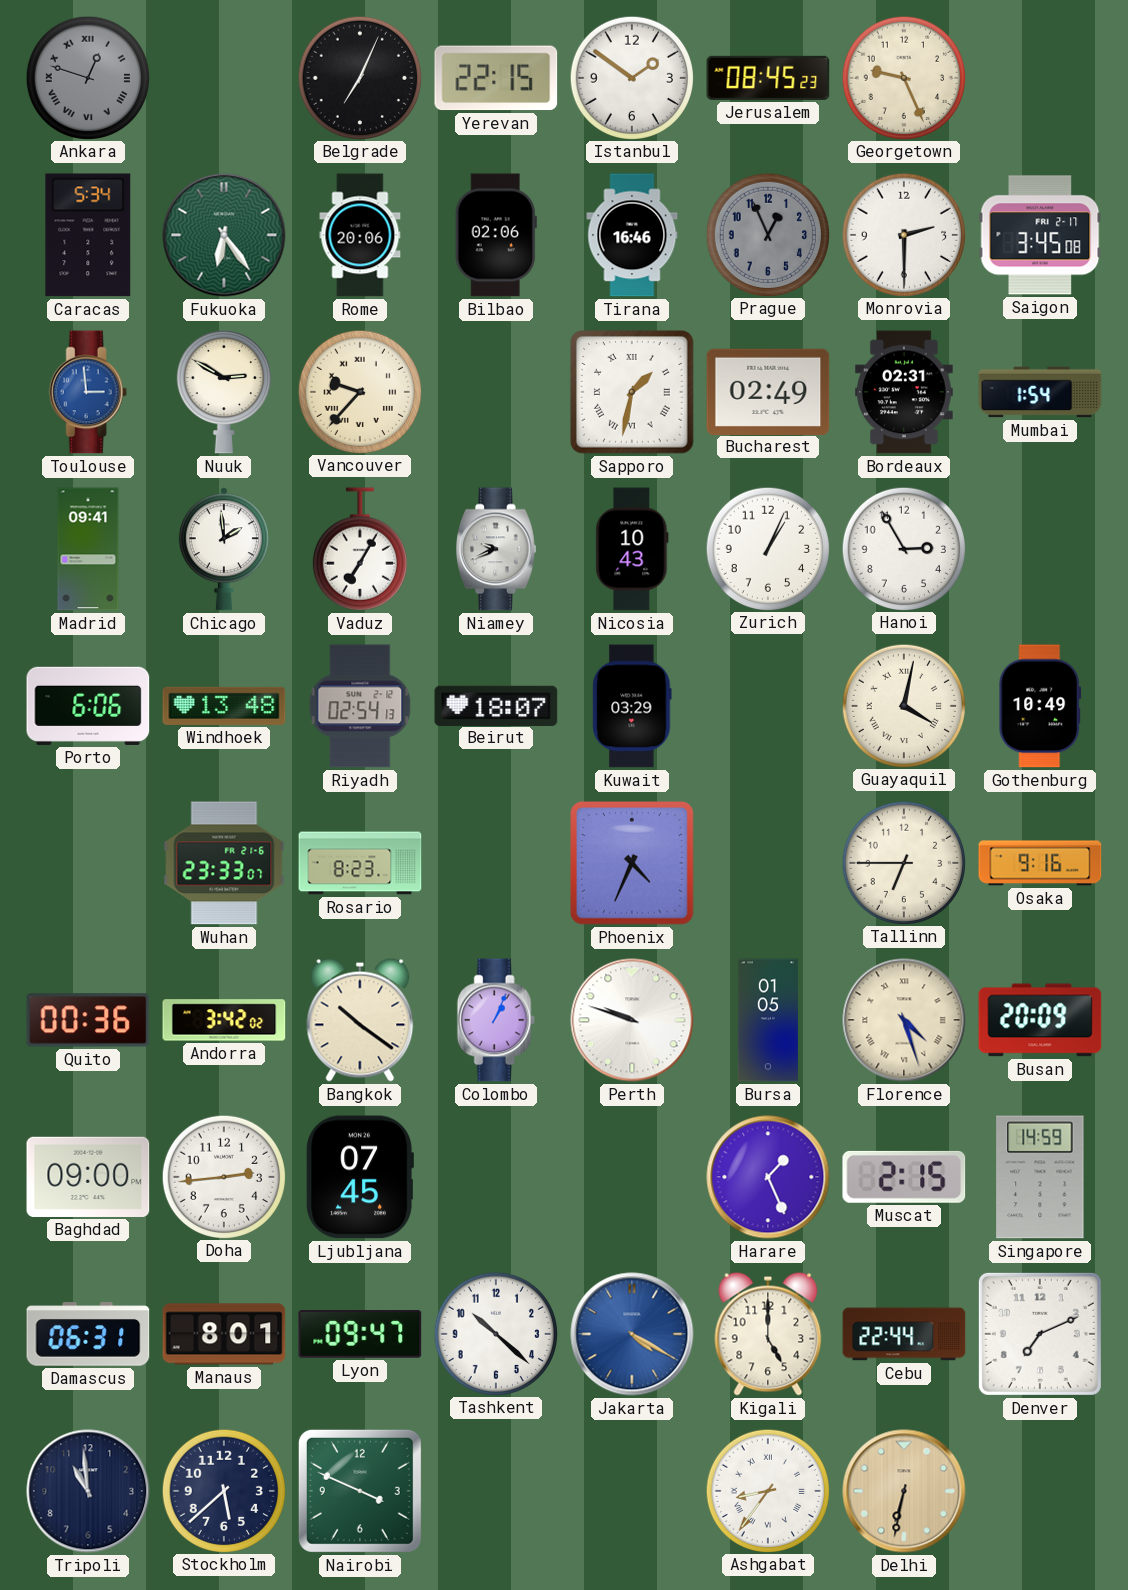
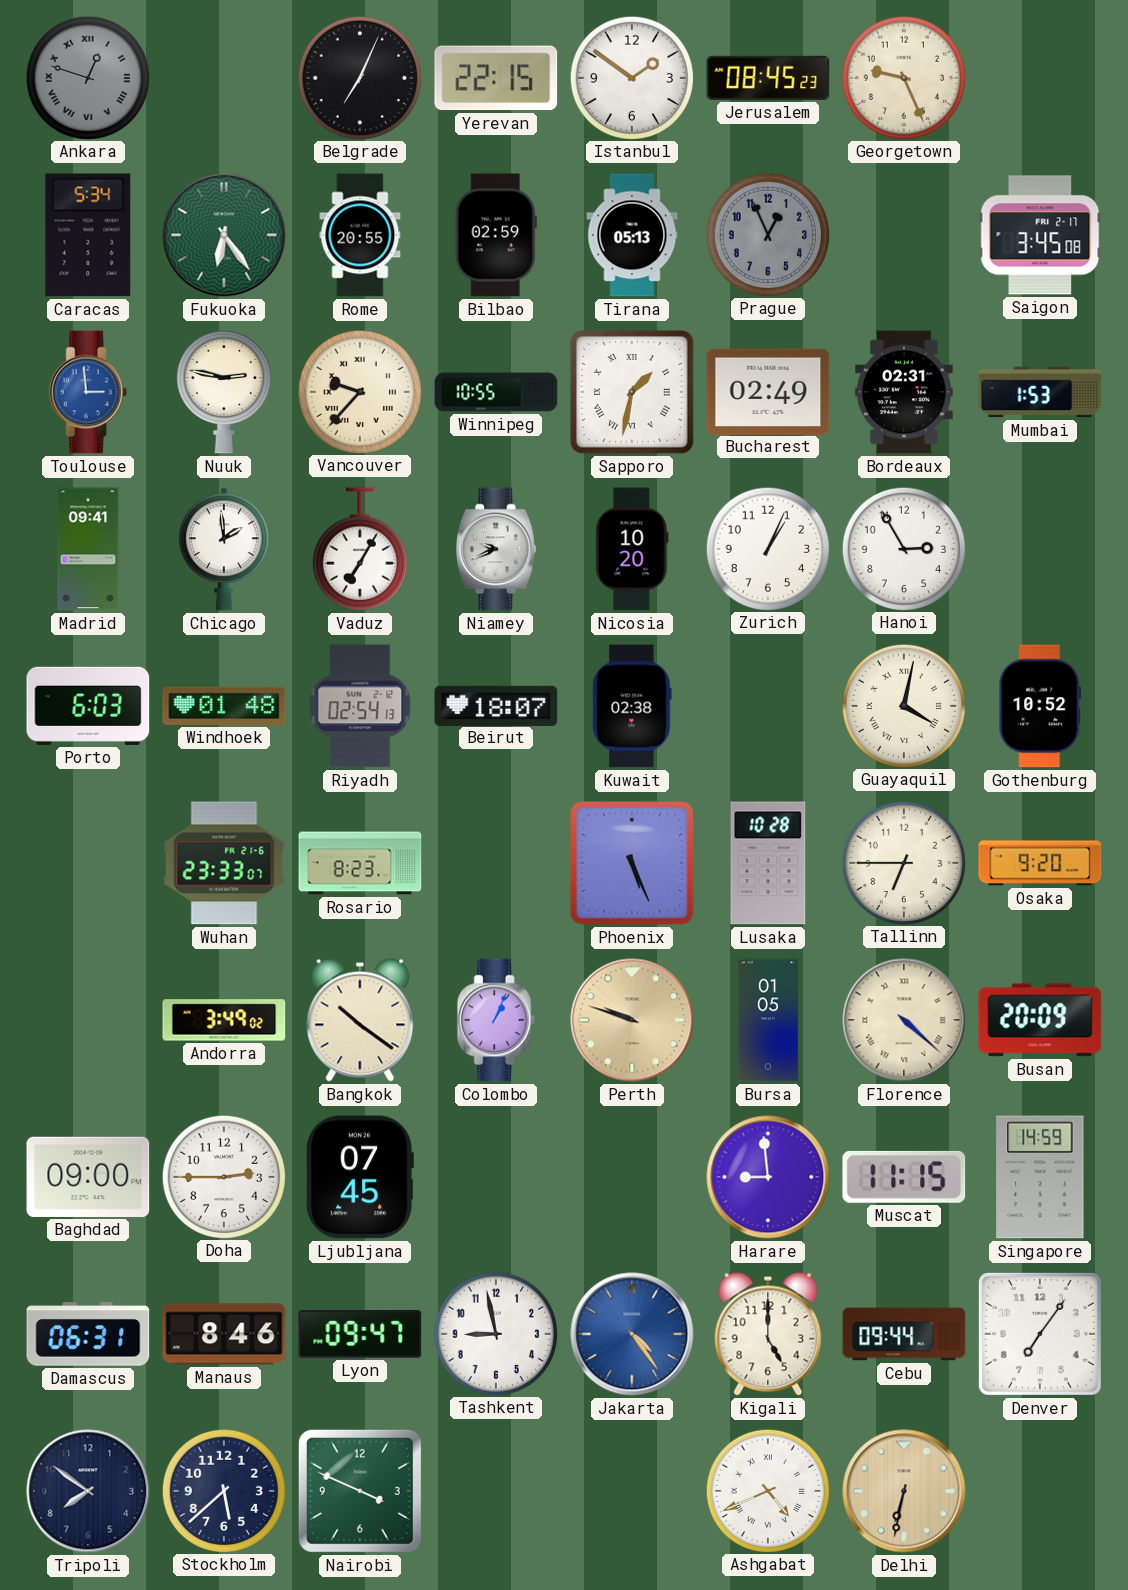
Rome: 20:06 -> 20:55
Bilbao: 02:06 -> 02:59
Tirana: 16:46 -> 05:13
Monrovia: 2:30 -> none
Nuuk: 2:50 -> 2:47
Winnipeg: none -> 10:55
Mumbai: 1:54 -> 1:53
Nicosia: 10:43 -> 10:20
Porto: 6:06 -> 6:03
Windhoek: 13:48 -> 01:48
Kuwait: 03:29 -> 02:38
Gothenburg: 10:49 -> 10:52
Phoenix: 4:34 -> 5:26
Lusaka: none -> 10:28
Osaka: 9:16 -> 9:20
Quito: 00:36 -> none
Andorra: 3:42 -> 3:49
Perth dial: white -> champagne
Florence: 4:27 -> 4:22
Doha: 2:44 -> 2:45
Harare: 1:26 -> 8:59
Muscat: 2:15 -> 11:15
Manaus: 8:01 -> 8:46
Tashkent: 10:22 -> 8:58
Jakarta: 4:20 -> 4:24
Cebu: 22:44 -> 09:44
Denver: 7:11 -> 7:06
Tripoli: 10:59 -> 7:51
Ashgabat: 8:36 -> 4:41
